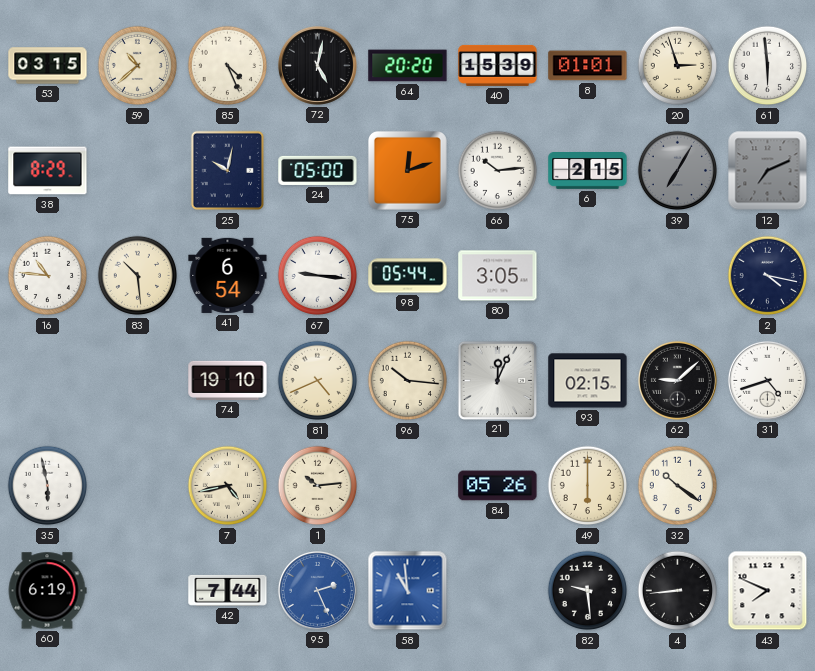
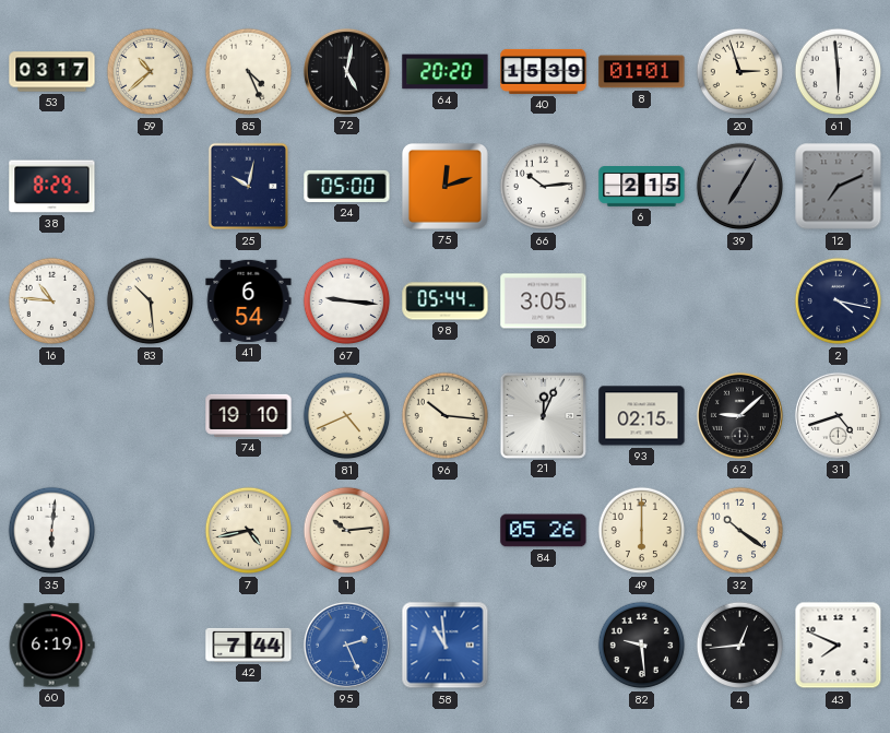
53: 03:15 -> 03:17
35: 5:58 -> 6:01
4: 8:44 -> 12:44
